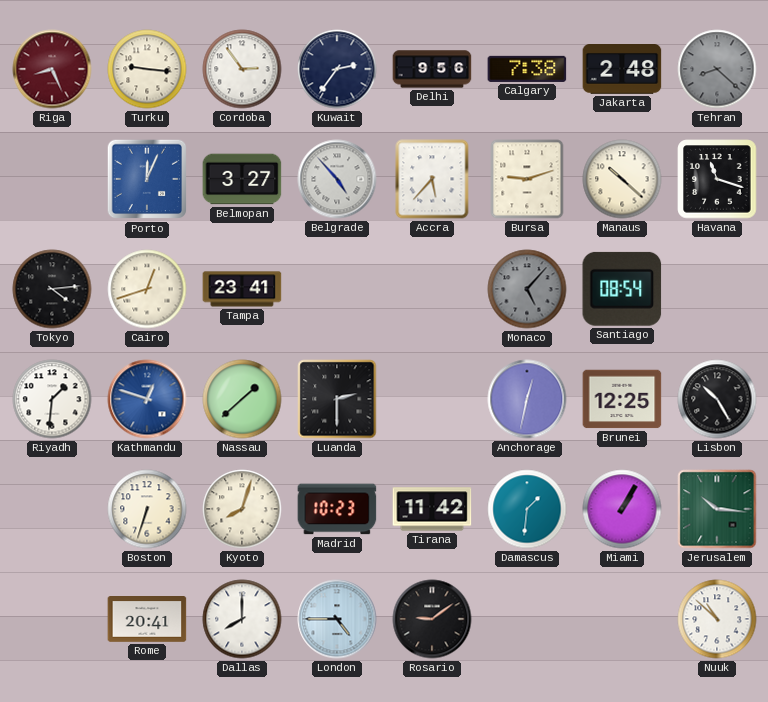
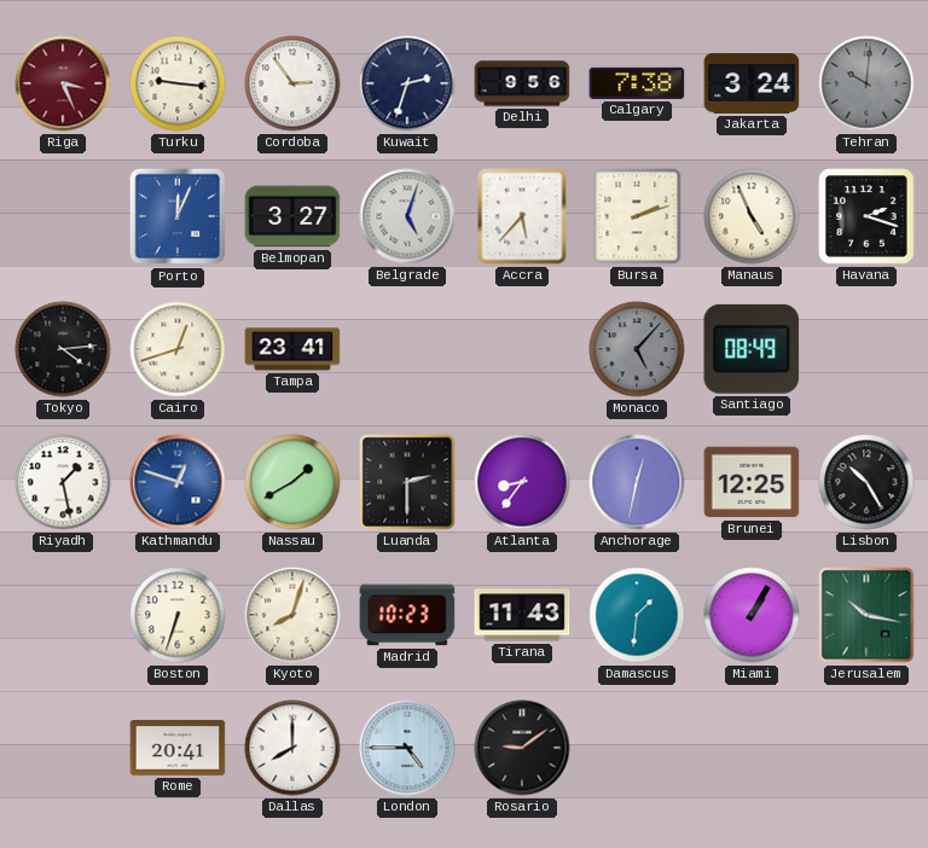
Riga: 8:26 -> 3:26
Kuwait: 2:36 -> 2:33
Jakarta: 2:48 -> 3:24
Tehran: 8:22 -> 10:01
Belgrade: 4:53 -> 5:03
Bursa: 9:12 -> 2:12
Manaus: 10:22 -> 4:56
Havana: 11:18 -> 2:18
Santiago: 08:54 -> 08:49
Riyadh: 1:31 -> 1:28
Nassau: 1:38 -> 1:40
Atlanta: none -> 8:36
Tirana: 11:42 -> 11:43
Jerusalem: 10:16 -> 10:17
Nuuk: 10:52 -> none
